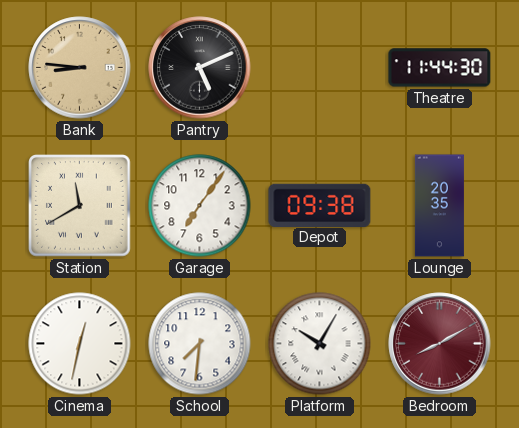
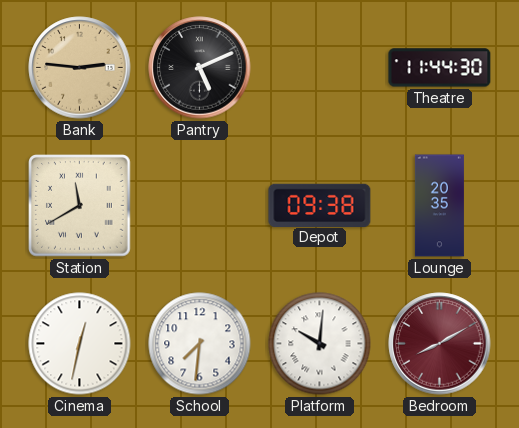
Bank: 8:46 -> 2:46
Garage: 7:06 -> none
Platform: 10:05 -> 10:01
